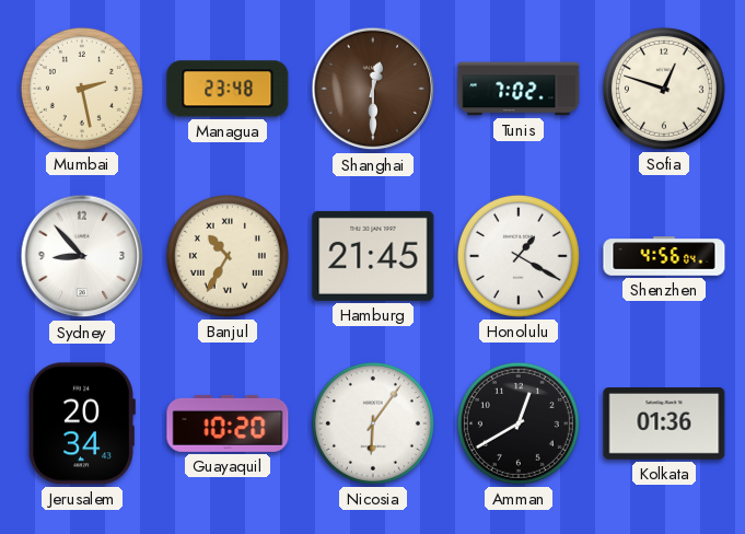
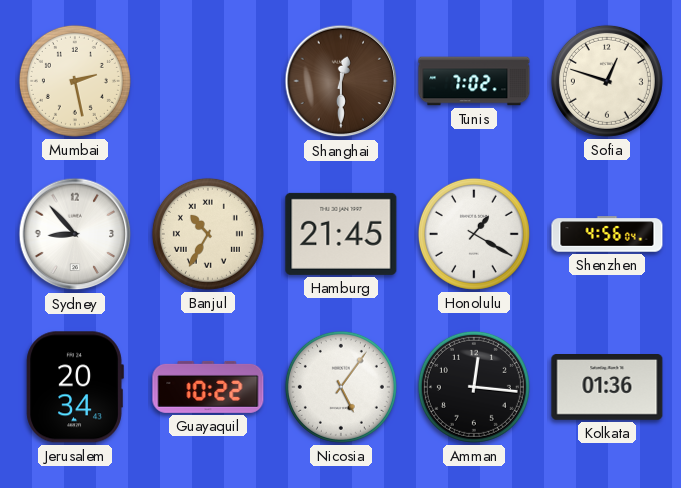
Managua: 23:48 -> none
Guayaquil: 10:20 -> 10:22
Nicosia: 6:06 -> 5:06
Amman: 12:40 -> 12:16
